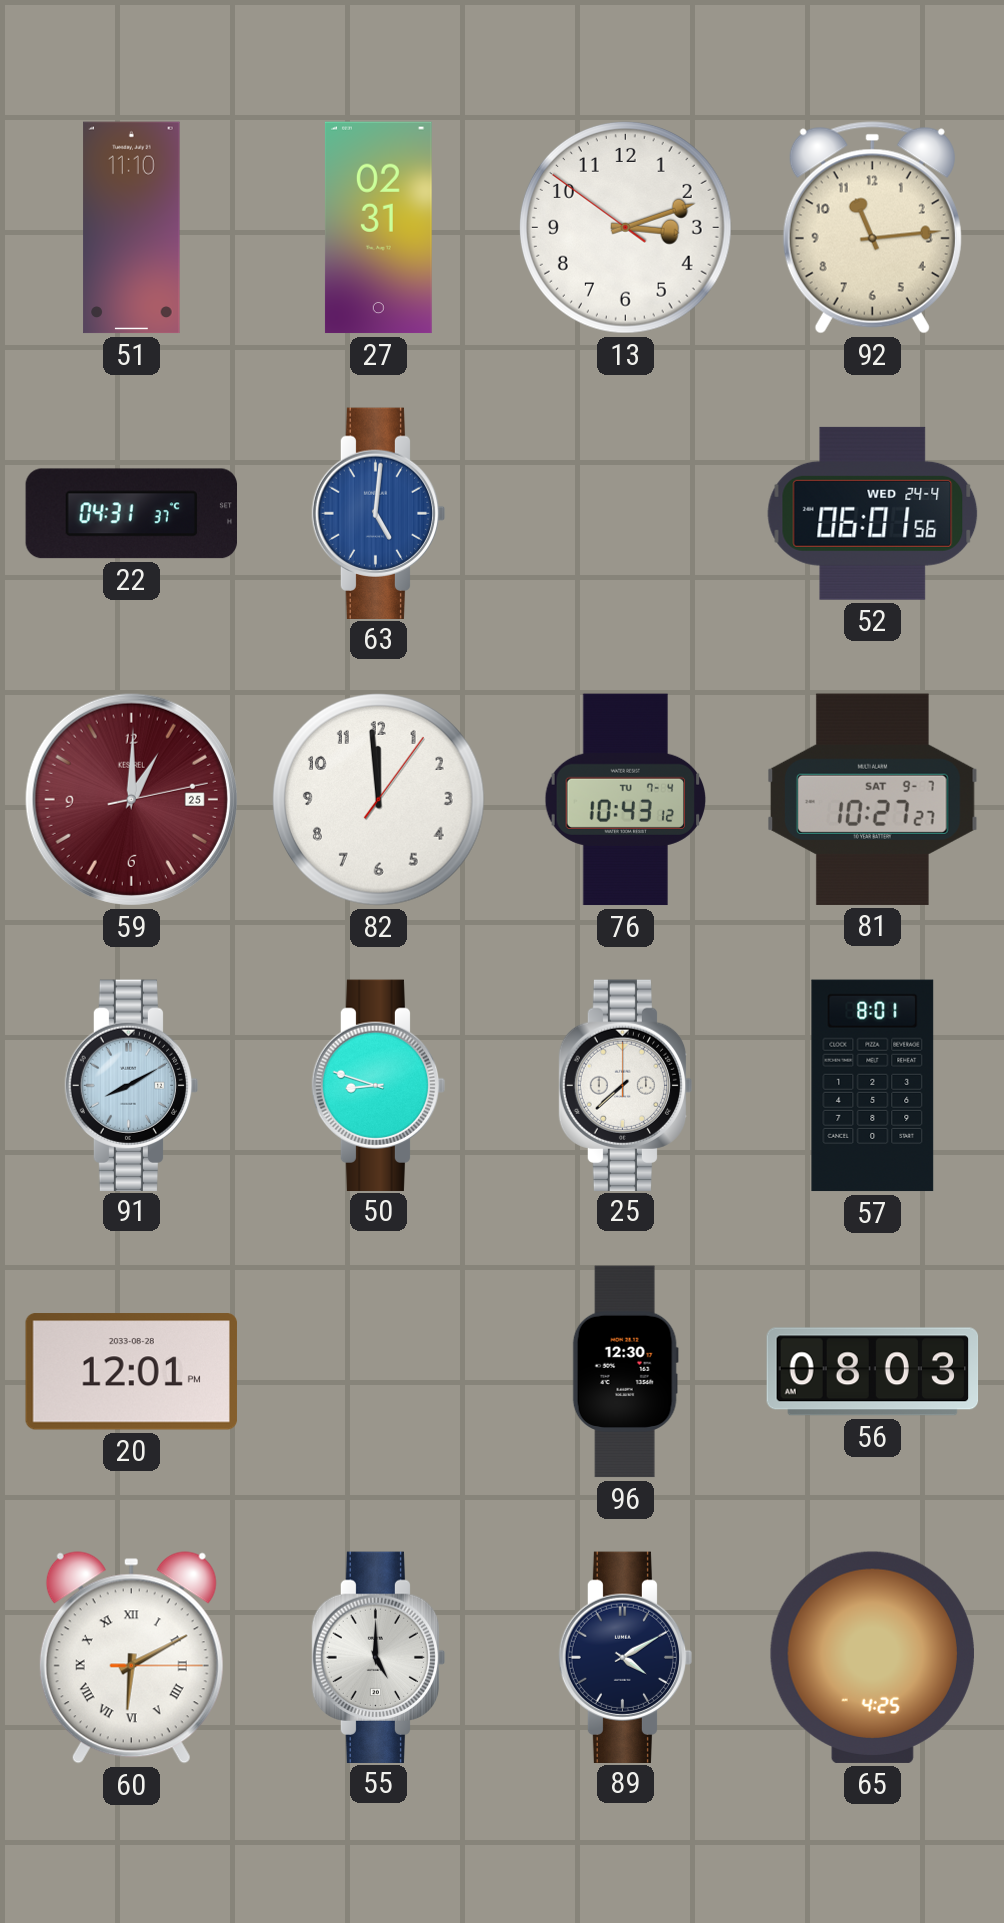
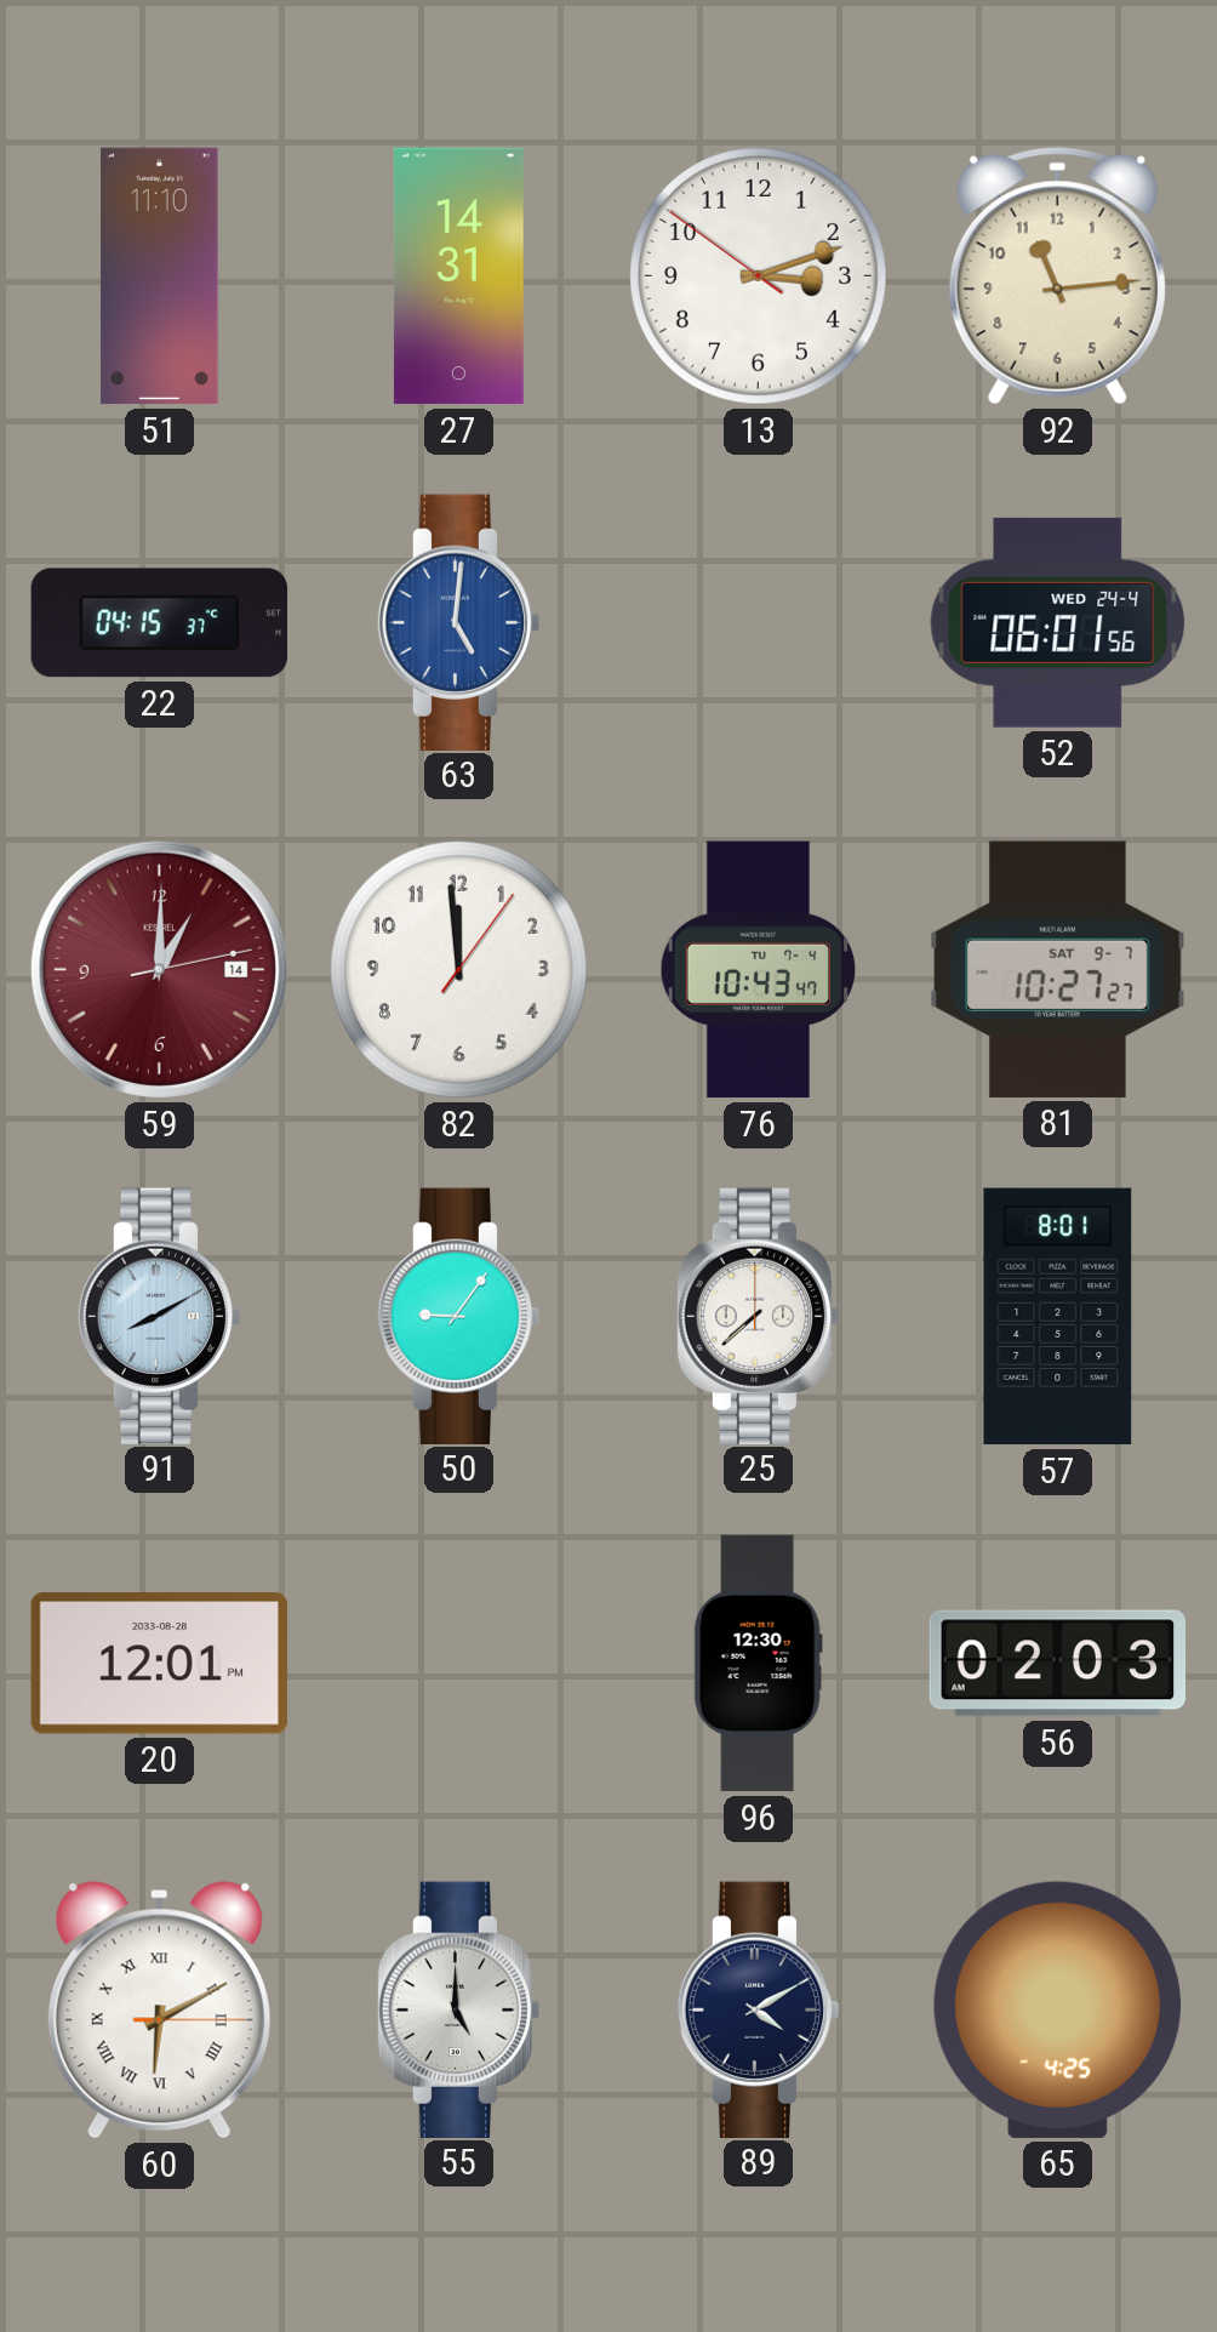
27: 02:31 -> 14:31
22: 04:31 -> 04:15
59 date: 25 -> 14
76: 10:43:12 -> 10:43:47
50: 8:48 -> 9:06
56: 08:03 -> 02:03
